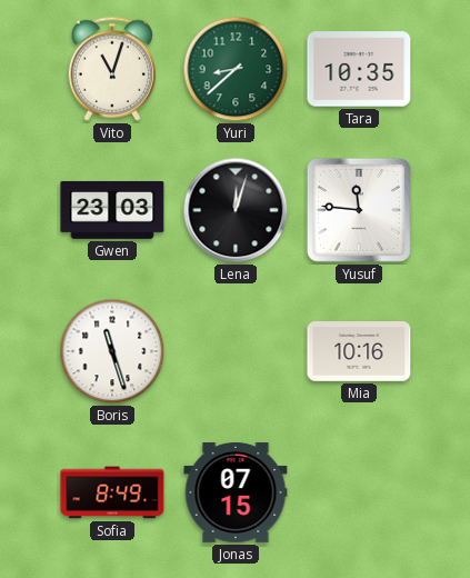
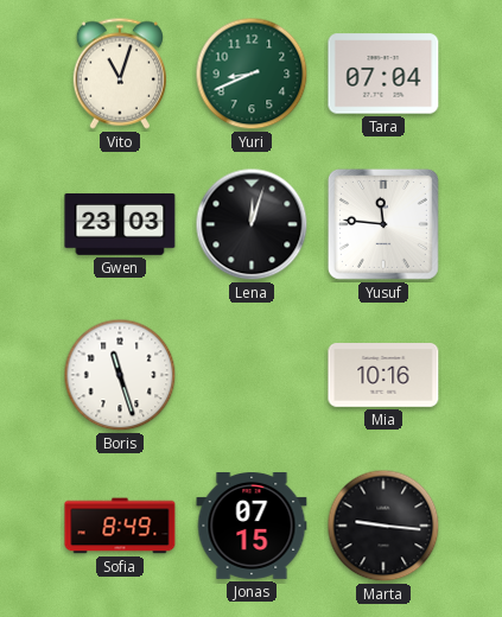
Yuri: 8:38 -> 8:41
Tara: 10:35 -> 07:04
Marta: none -> 9:16
